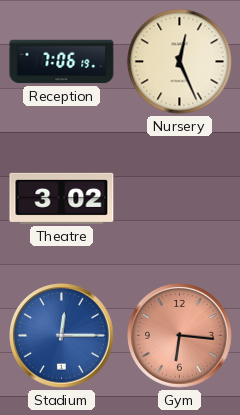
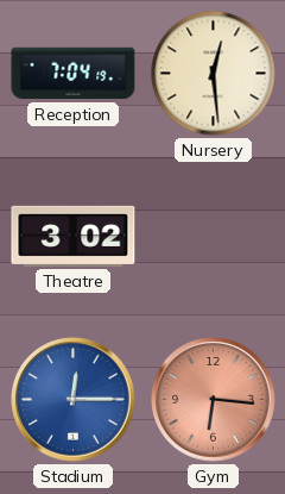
Reception: 7:06 -> 7:04
Nursery: 12:26 -> 12:29
